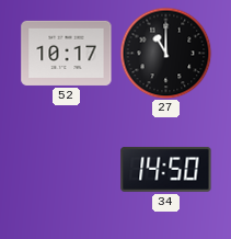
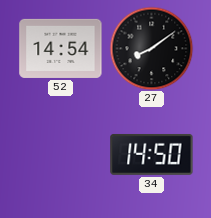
52: 10:17 -> 14:54
27: 11:00 -> 8:09
